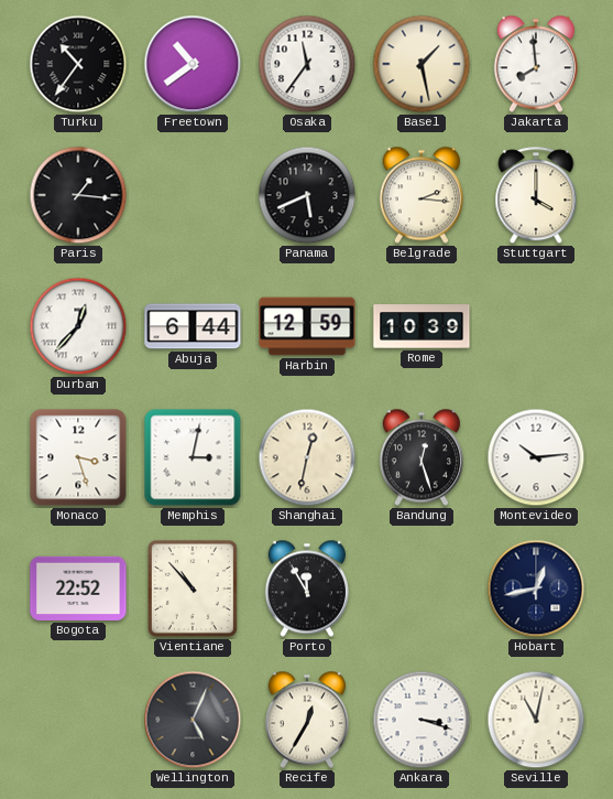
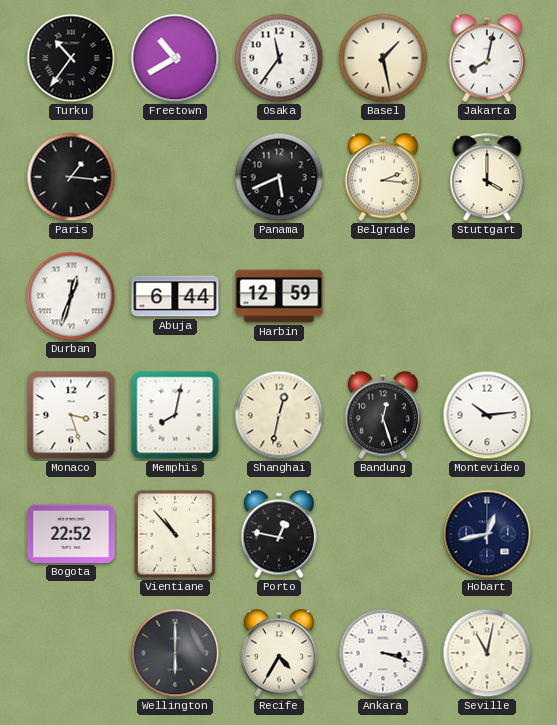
Freetown: 10:39 -> 10:40
Jakarta: 7:59 -> 8:02
Durban: 12:37 -> 12:33
Rome: 10:39 -> none
Memphis: 3:02 -> 8:02
Porto: 11:55 -> 12:47
Wellington: 5:04 -> 6:00
Recife: 12:35 -> 4:35
